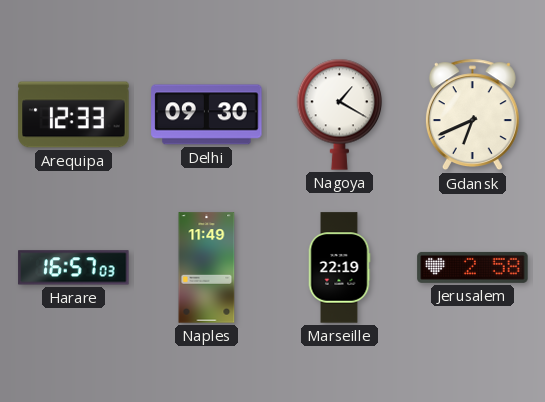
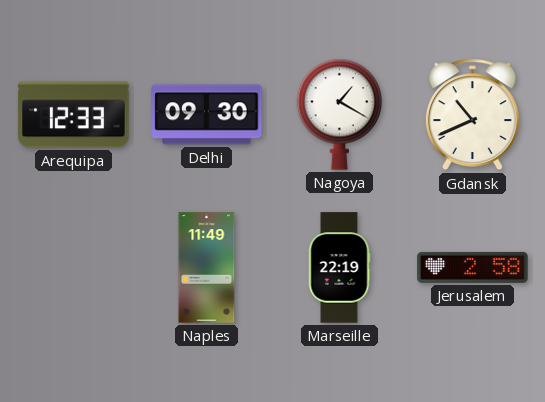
Gdansk: 6:41 -> 10:41
Harare: 16:57 -> none
